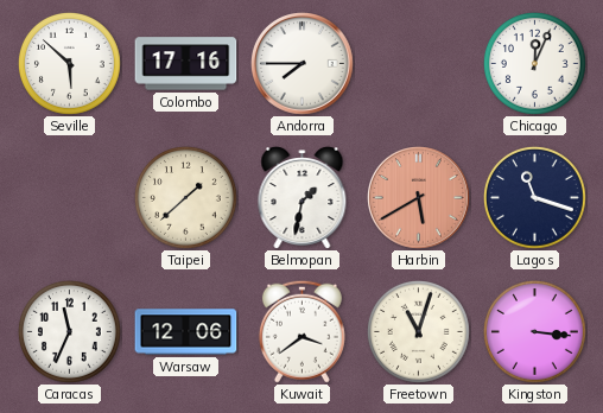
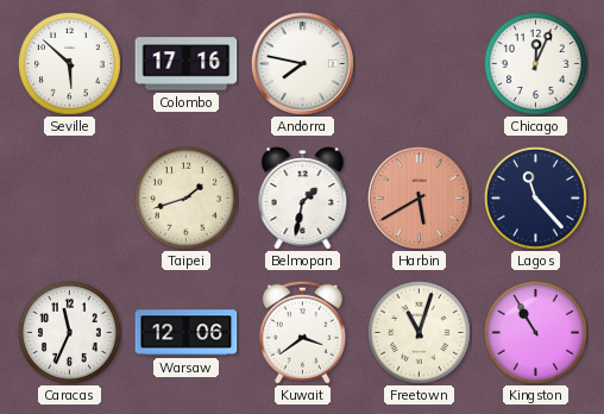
Andorra: 7:45 -> 7:47
Taipei: 1:38 -> 1:42
Lagos: 11:18 -> 11:23
Kingston: 3:16 -> 10:55
